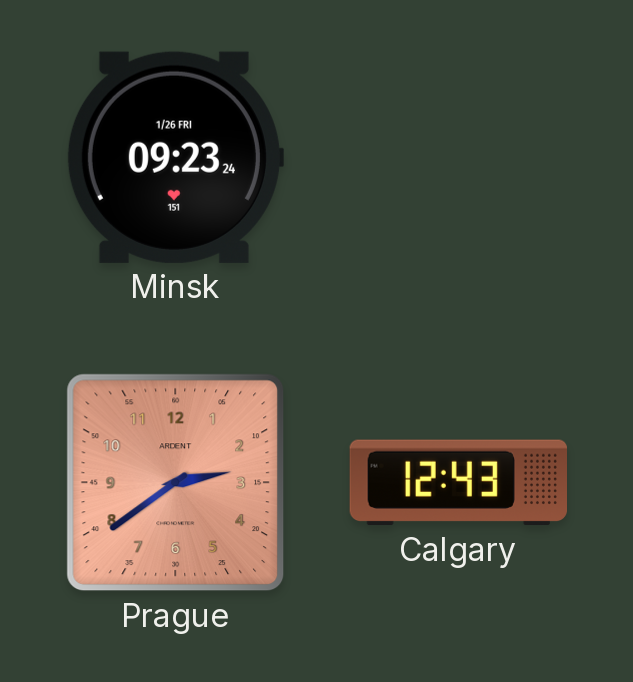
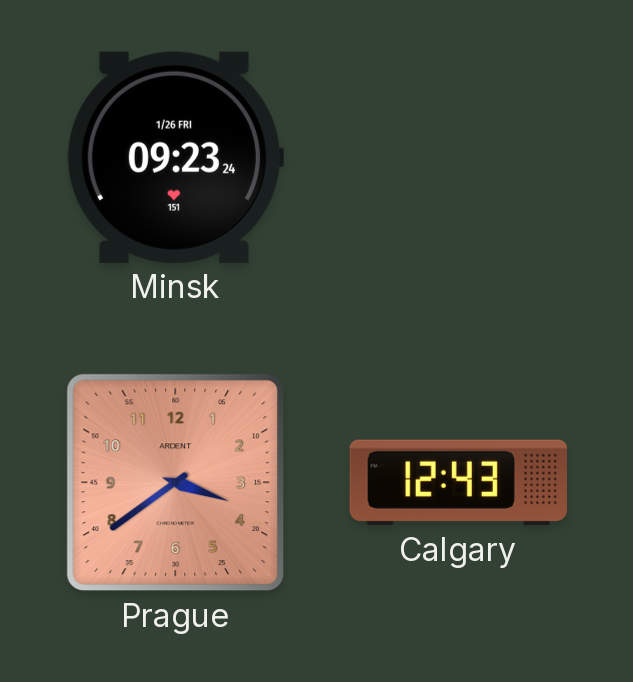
Prague: 2:39 -> 3:39
